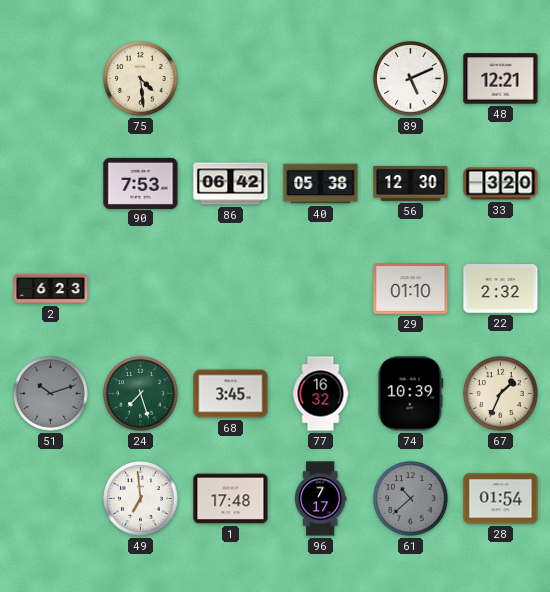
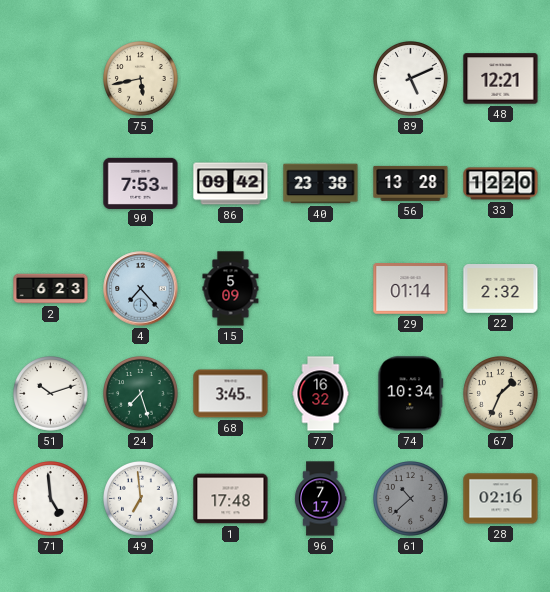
75: 4:29 -> 5:43
86: 06:42 -> 09:42
40: 05:38 -> 23:38
56: 12:30 -> 13:28
33: 3:20 -> 12:20
4: none -> 7:23
15: none -> 5:09
29: 01:10 -> 01:14
51 dial: grey -> white
74: 10:39 -> 10:34
71: none -> 4:59
28: 01:54 -> 02:16
